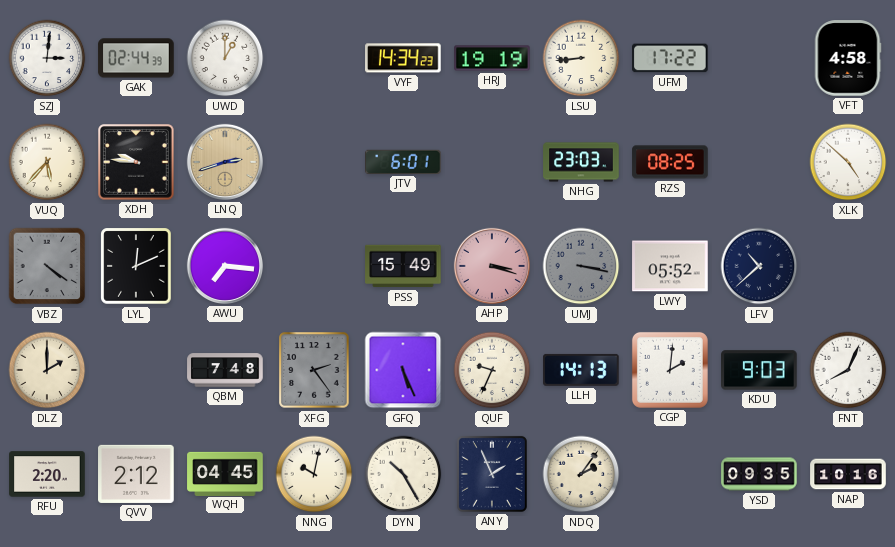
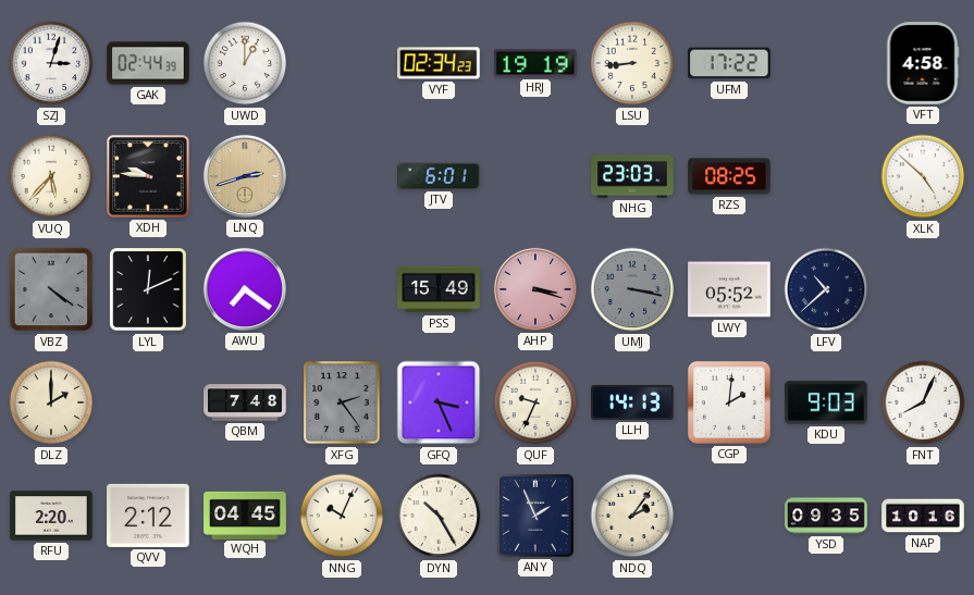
SZJ: 3:01 -> 3:03
VYF: 14:34 -> 02:34
AWU: 7:16 -> 7:21
GFQ: 5:26 -> 3:26
NNG: 10:02 -> 10:04
